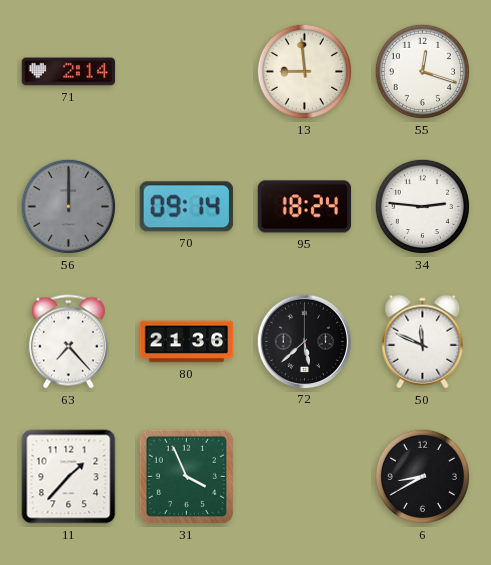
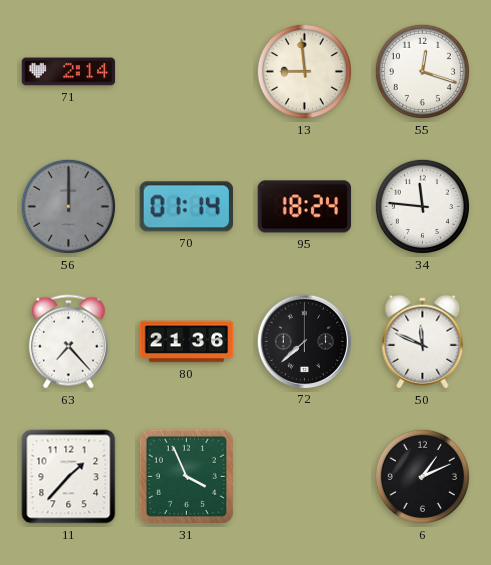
70: 09:14 -> 01:14
34: 2:46 -> 11:46
72: 5:38 -> 7:38
6: 8:40 -> 1:11
